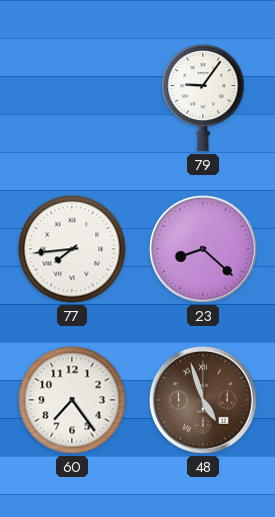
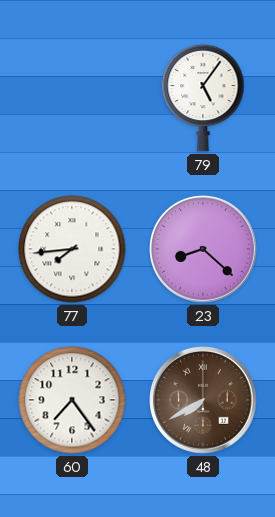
79: 9:06 -> 5:06
48: 4:57 -> 7:40
